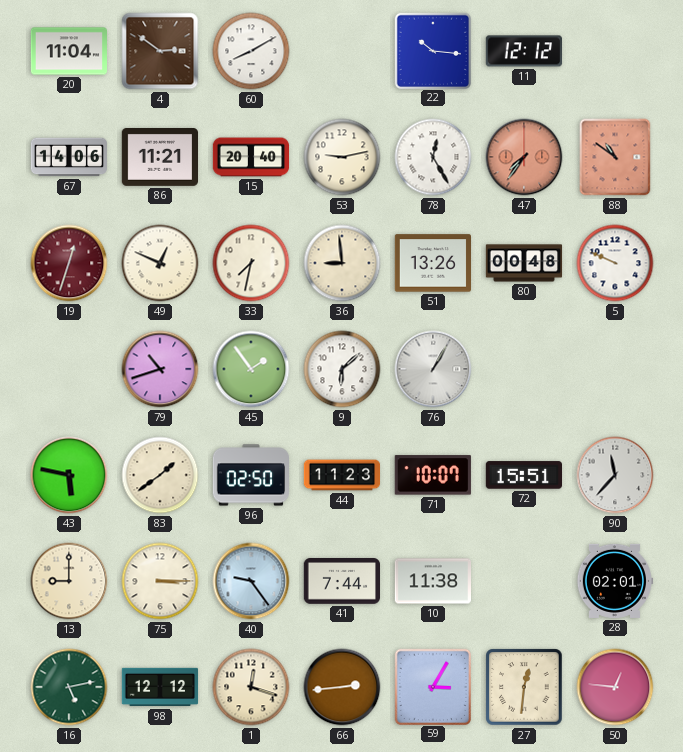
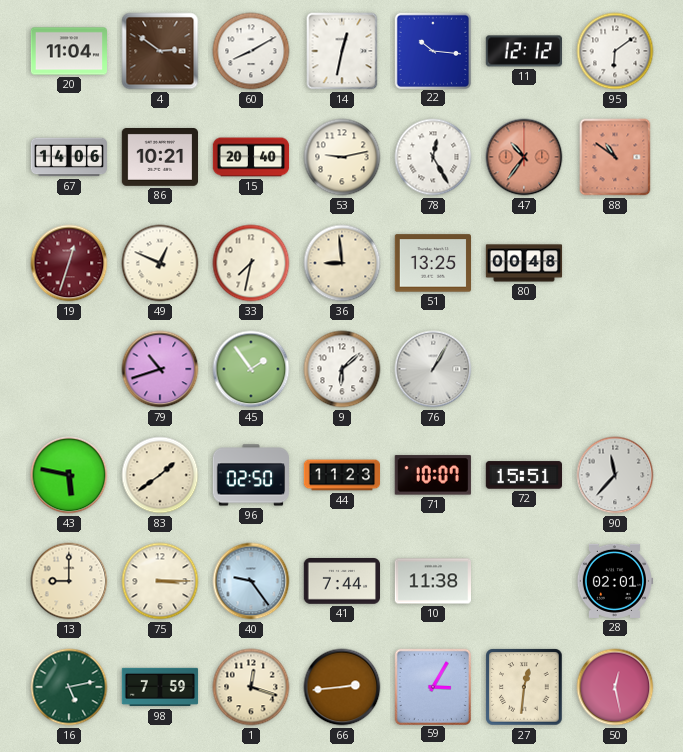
14: none -> 12:32
95: none -> 6:09
86: 11:21 -> 10:21
47: 7:36 -> 10:36
51: 13:26 -> 13:25
5: 9:49 -> none
98: 12:12 -> 7:59
50: 12:46 -> 12:28
